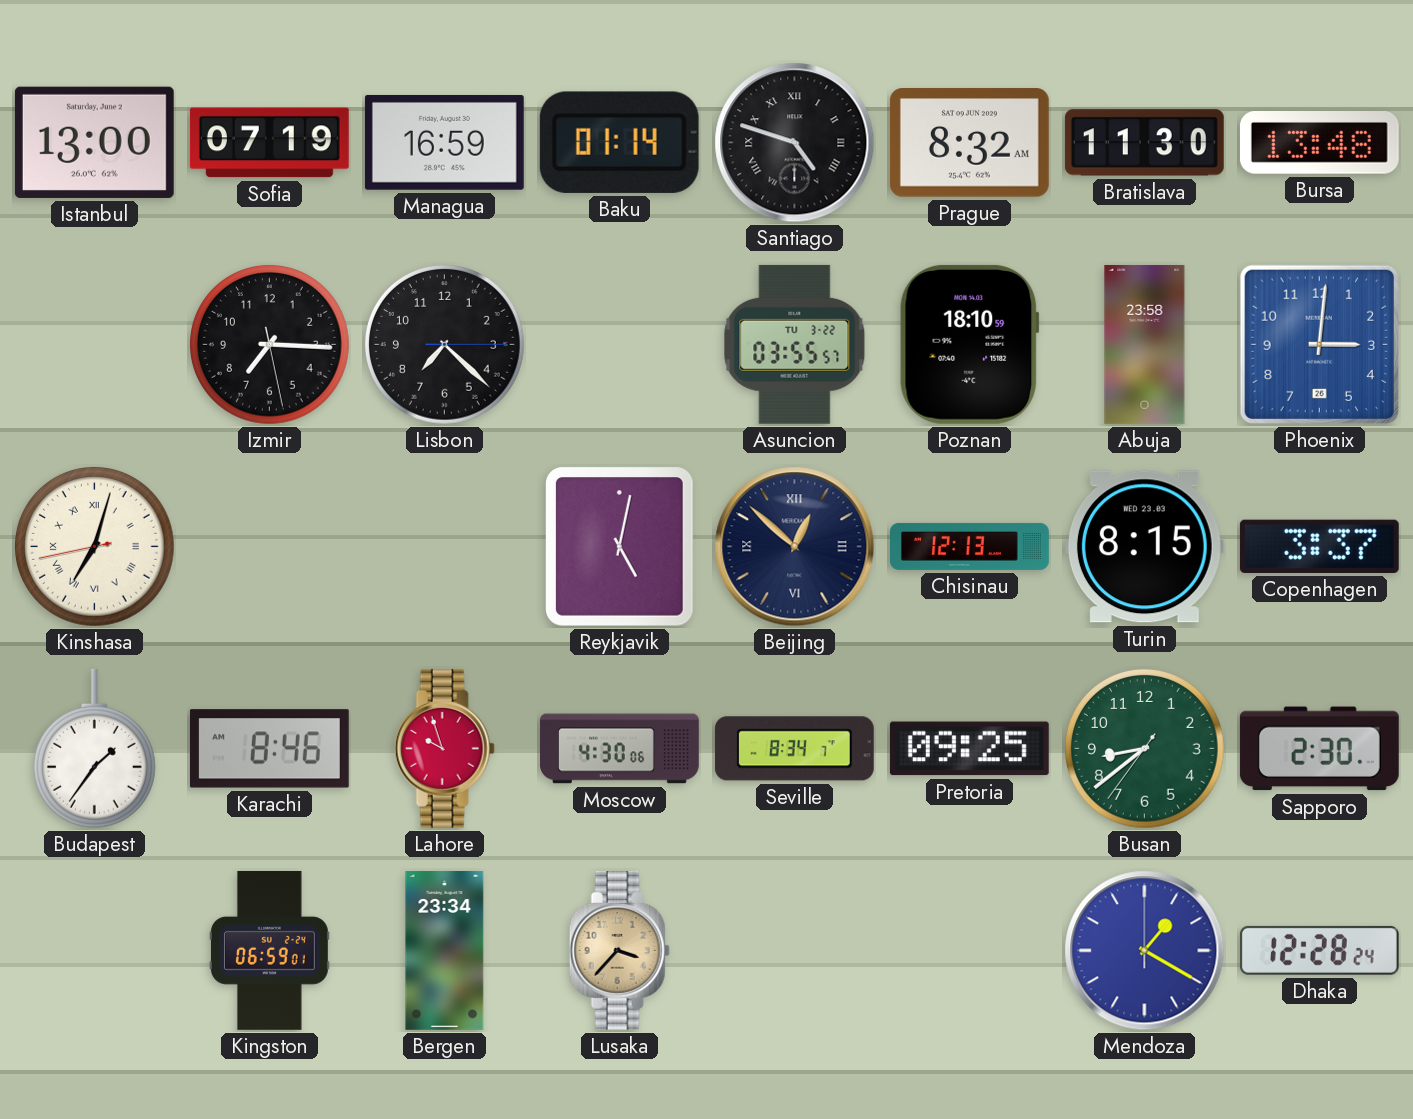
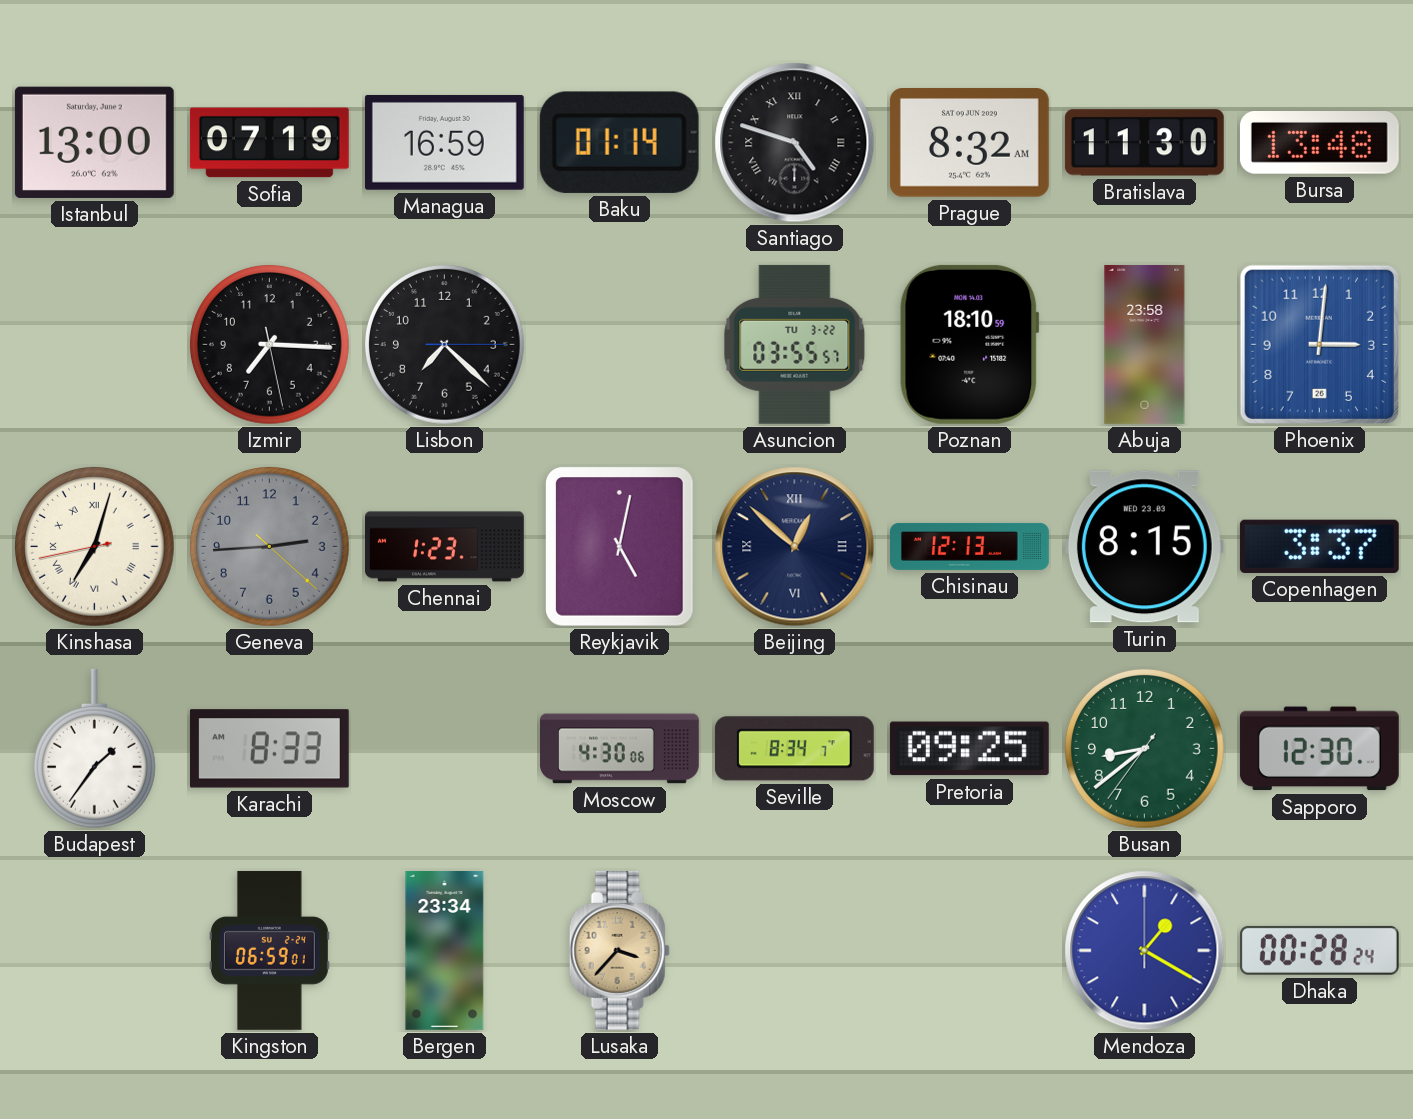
Geneva: none -> 2:44
Chennai: none -> 1:23
Karachi: 8:46 -> 8:33
Lahore: 9:57 -> none
Sapporo: 2:30 -> 12:30
Dhaka: 12:28 -> 00:28
